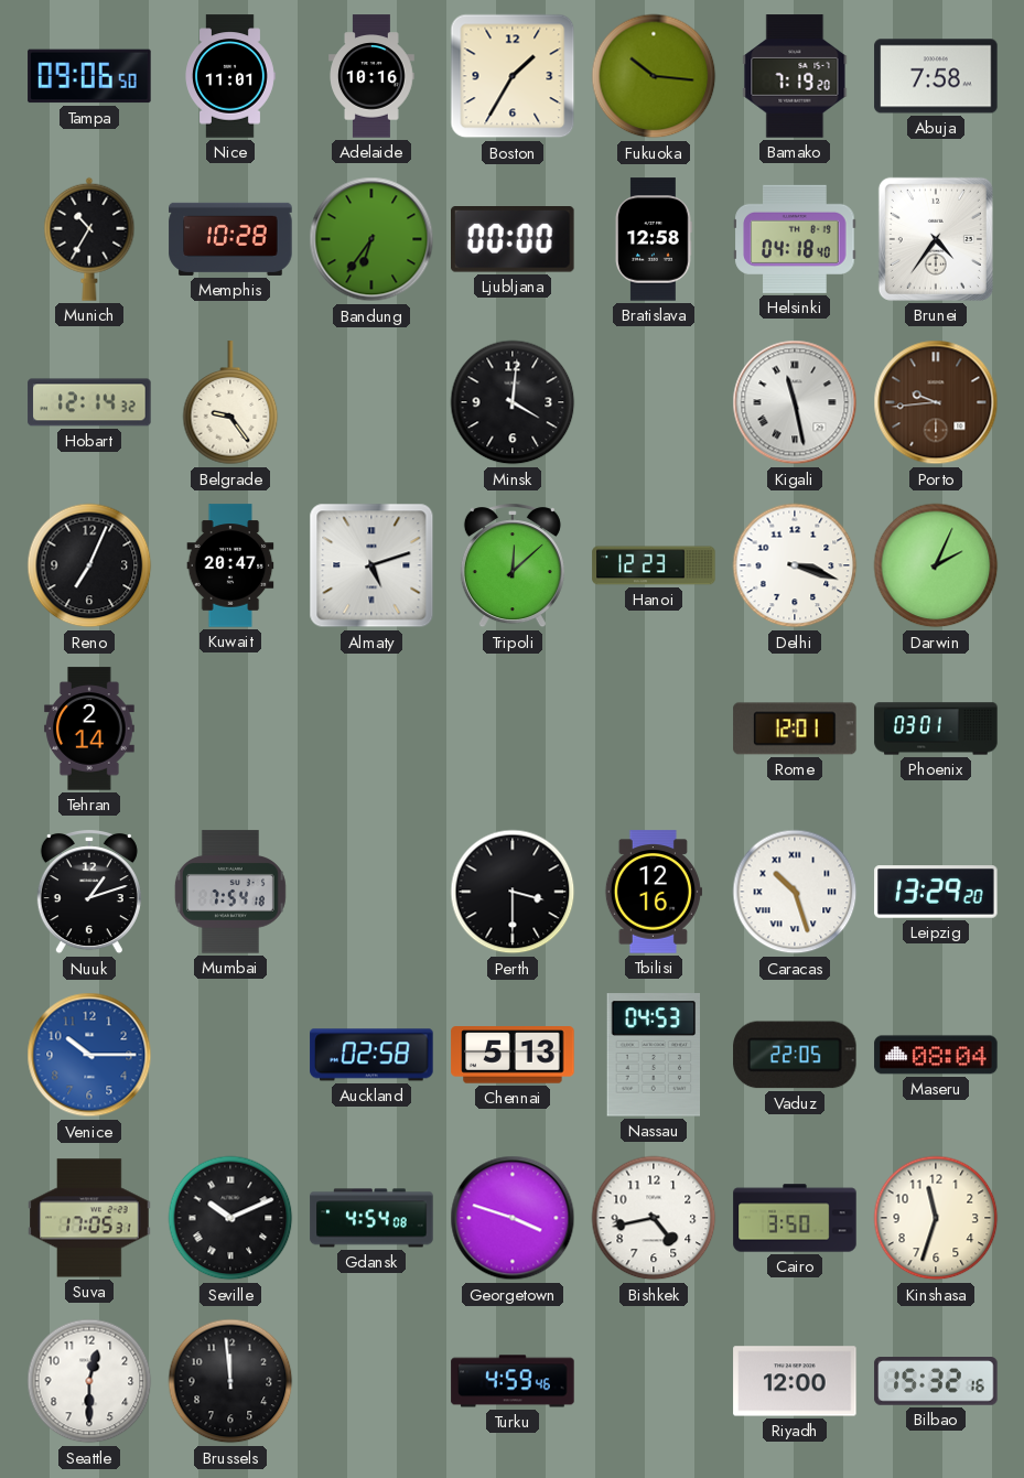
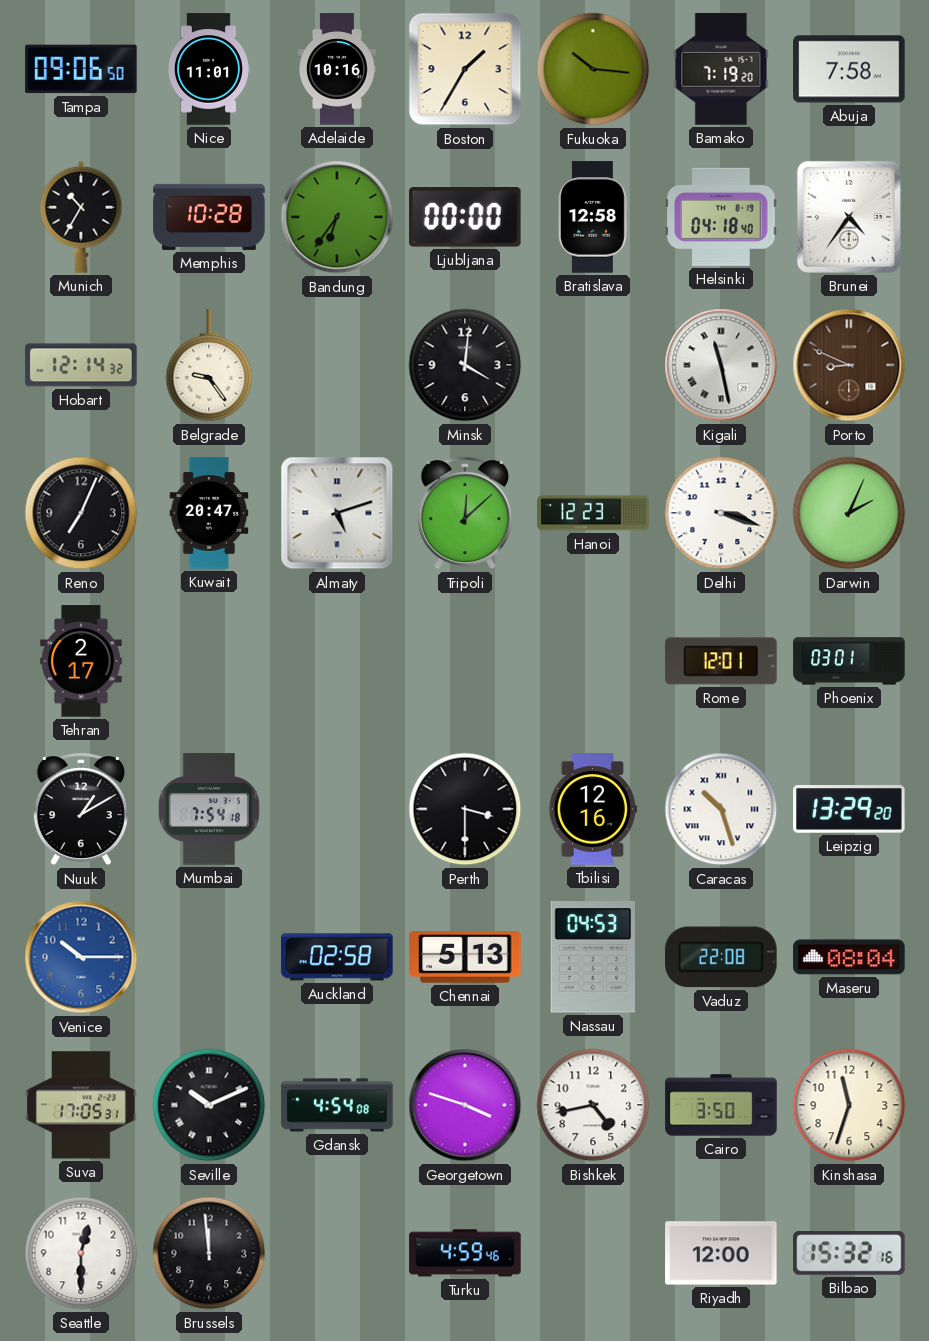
Porto: 9:44 -> 8:49
Tehran: 2:14 -> 2:17
Nuuk: 1:12 -> 1:10
Vaduz: 22:05 -> 22:08
